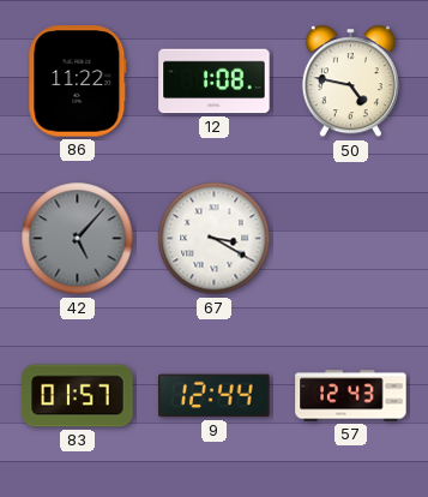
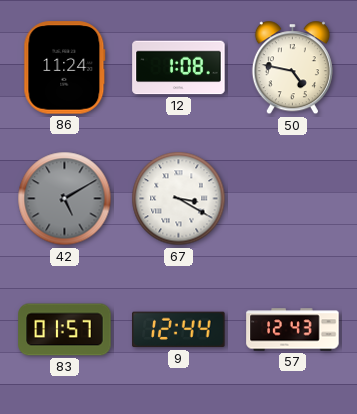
86: 11:22 -> 11:24
42: 5:07 -> 5:10
